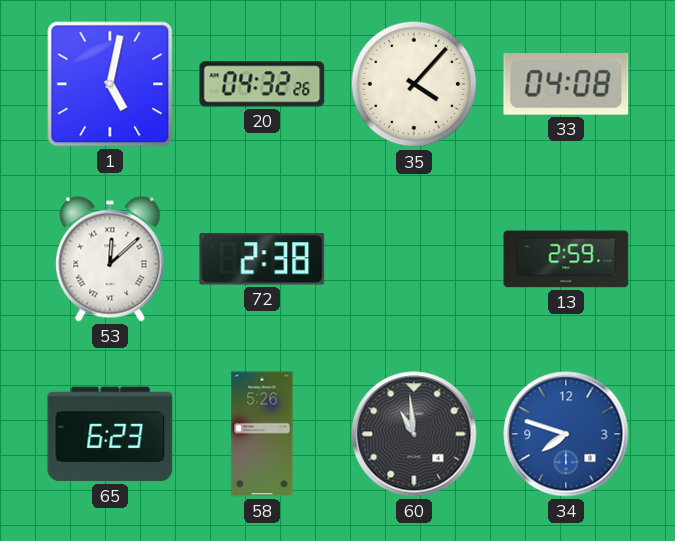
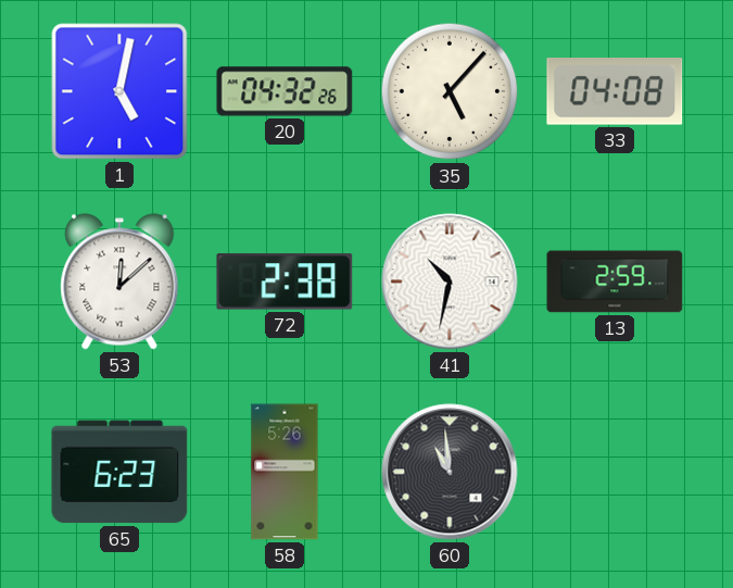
35: 4:07 -> 5:07
41: none -> 10:32
34: 7:48 -> none
